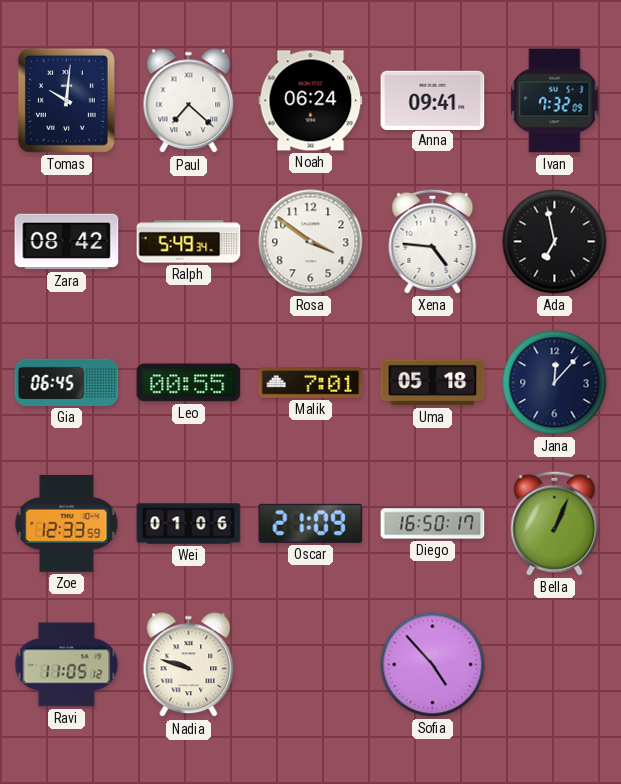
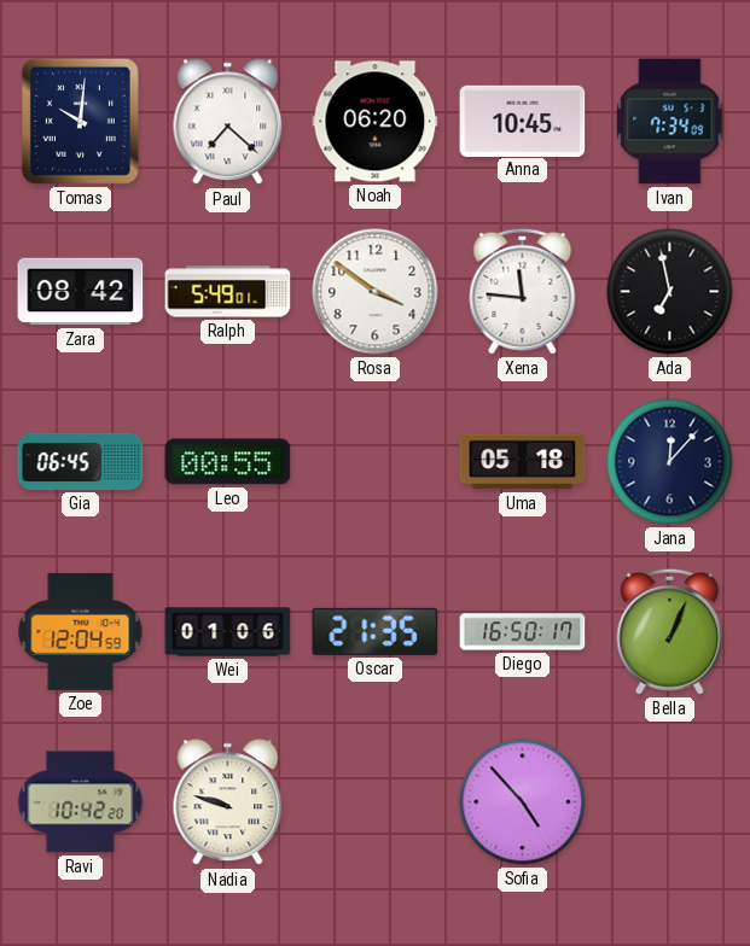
Noah: 06:24 -> 06:20
Anna: 09:41 -> 10:45
Ivan: 7:32 -> 7:34
Ralph: 5:49:34 -> 5:49:01
Xena: 4:46 -> 11:46
Malik: 7:01 -> none
Zoe: 12:33 -> 12:04
Oscar: 21:09 -> 21:35
Ravi: 11:05 -> 10:42
